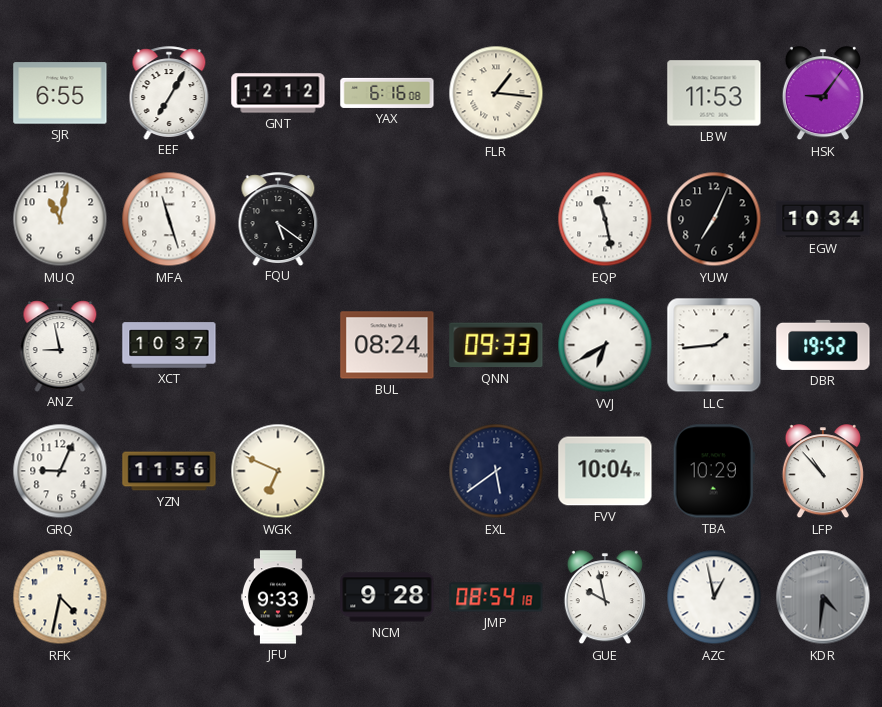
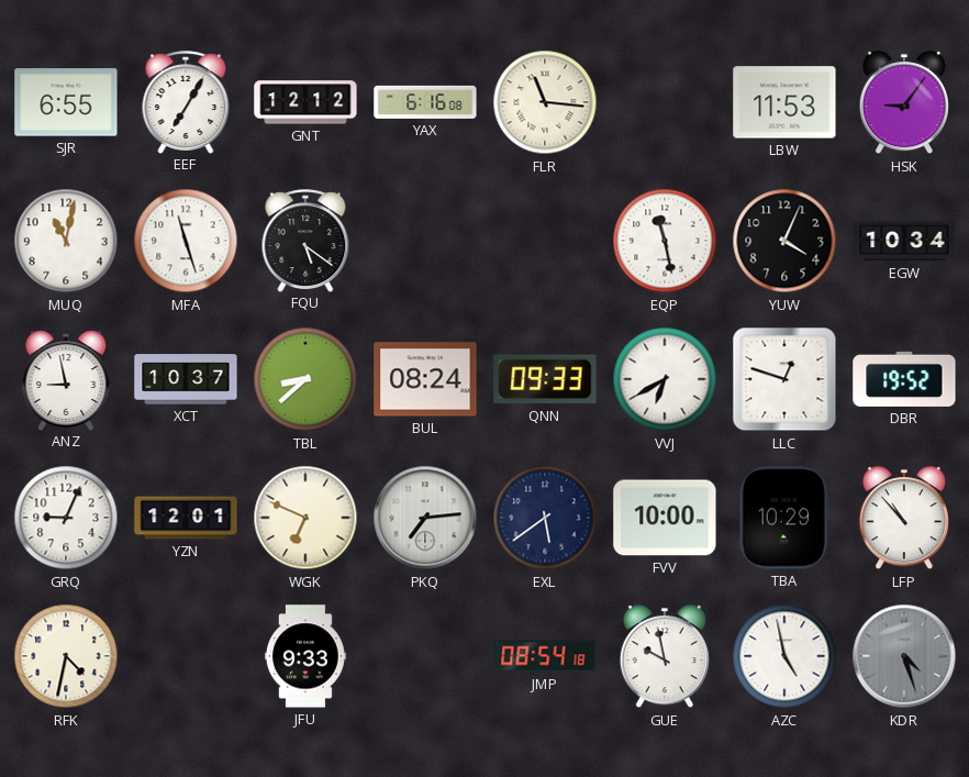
FLR: 1:16 -> 11:16
YUW: 7:04 -> 4:04
TBL: none -> 8:38
LLC: 1:44 -> 12:48
YZN: 11:56 -> 12:01
PKQ: none -> 7:14
FVV: 10:04 -> 10:00
NCM: 9:28 -> none
AZC: 12:58 -> 4:58
KDR: 4:31 -> 4:27
